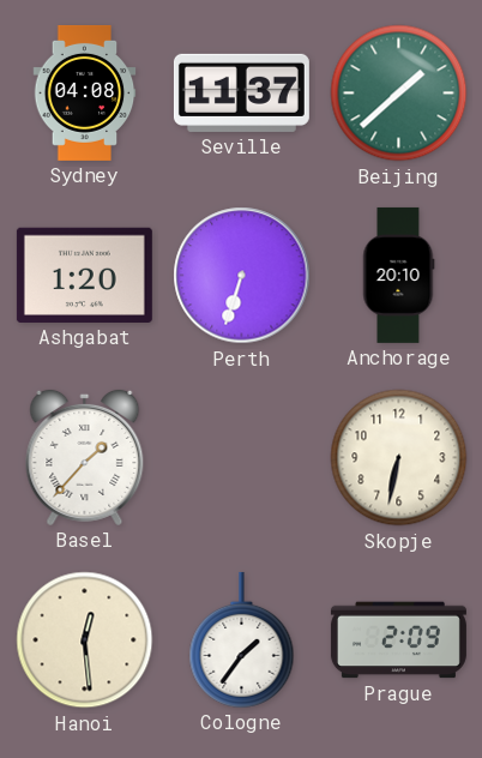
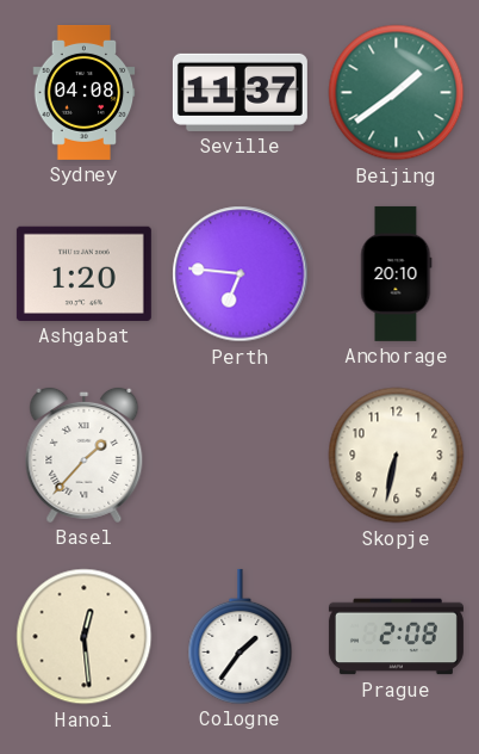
Beijing: 1:38 -> 1:39
Perth: 6:33 -> 6:46
Prague: 2:09 -> 2:08
